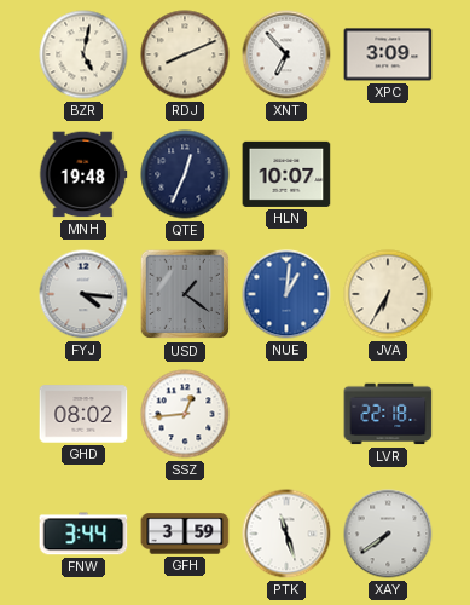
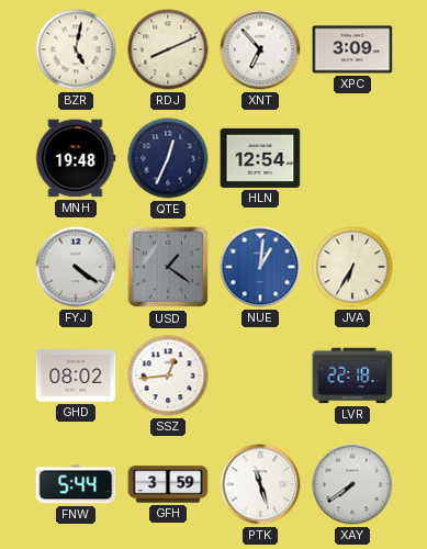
HLN: 10:07 -> 12:54
FYJ: 4:16 -> 4:21
FNW: 3:44 -> 5:44
